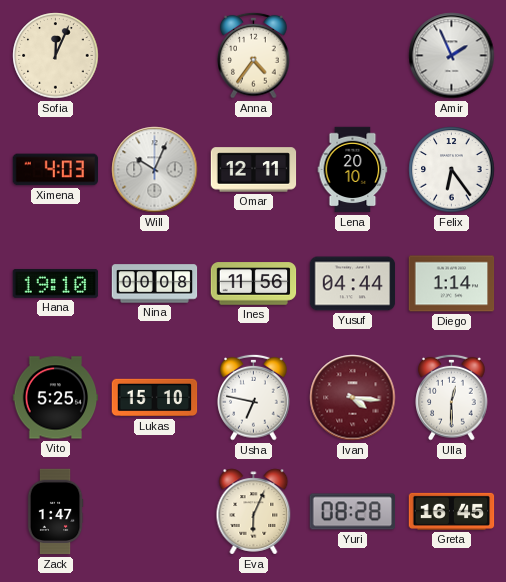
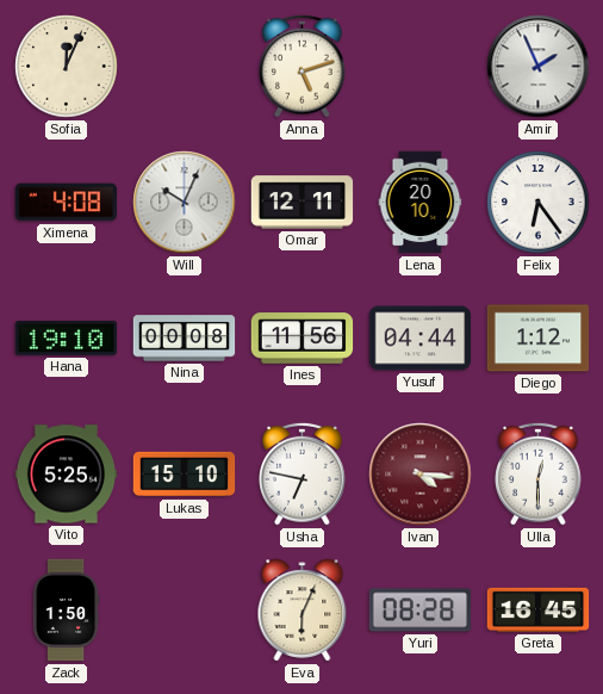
Anna: 4:36 -> 5:12
Ximena: 4:03 -> 4:08
Diego: 1:14 -> 1:12
Zack: 1:47 -> 1:50
